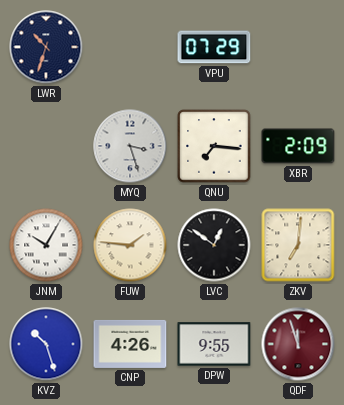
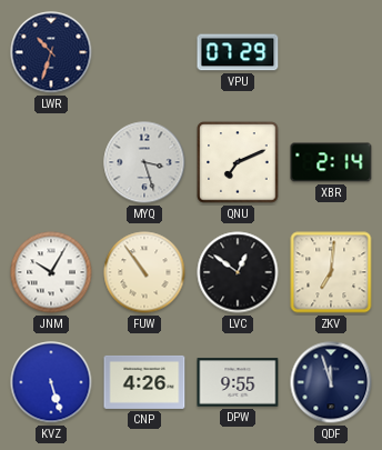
QNU: 7:16 -> 7:11
XBR: 2:09 -> 2:14
FUW: 1:46 -> 10:54
KVZ: 10:27 -> 5:27
QDF dial: burgundy -> navy
